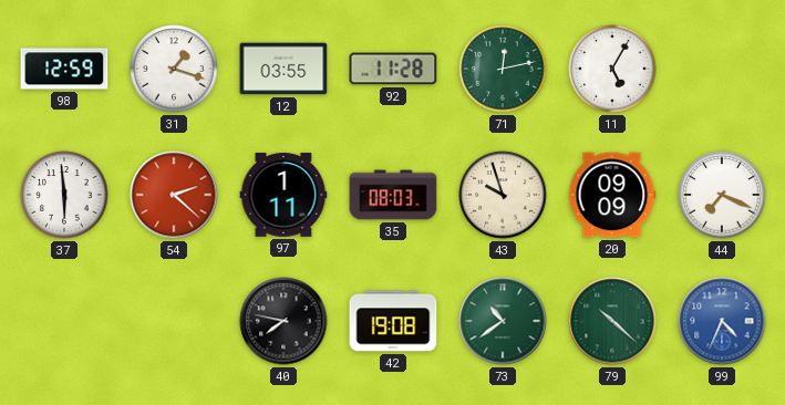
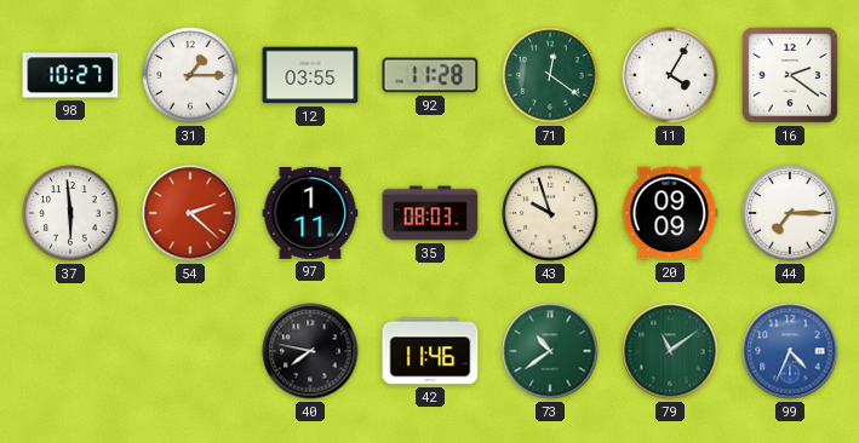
98: 12:59 -> 10:27
31: 1:18 -> 1:15
71: 12:13 -> 12:21
11: 5:05 -> 4:05
16: none -> 2:21
44: 7:19 -> 7:15
42: 19:08 -> 11:46
79: 10:22 -> 11:09
